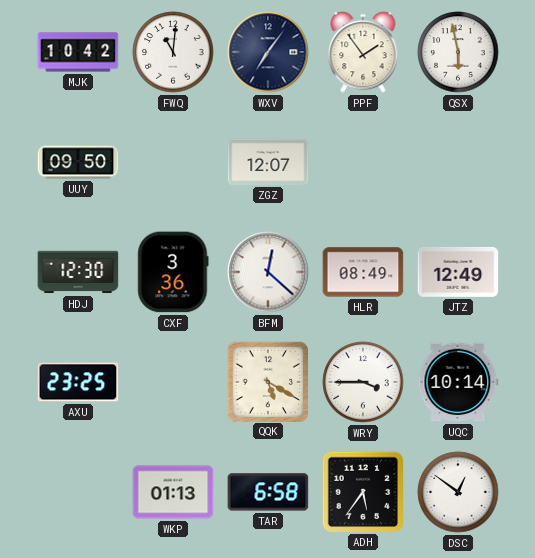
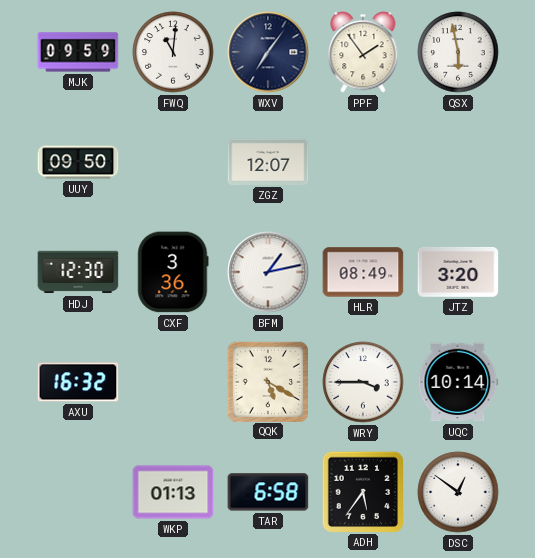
MJK: 10:42 -> 09:59
BFM: 12:22 -> 1:13
JTZ: 12:49 -> 3:20
AXU: 23:25 -> 16:32
